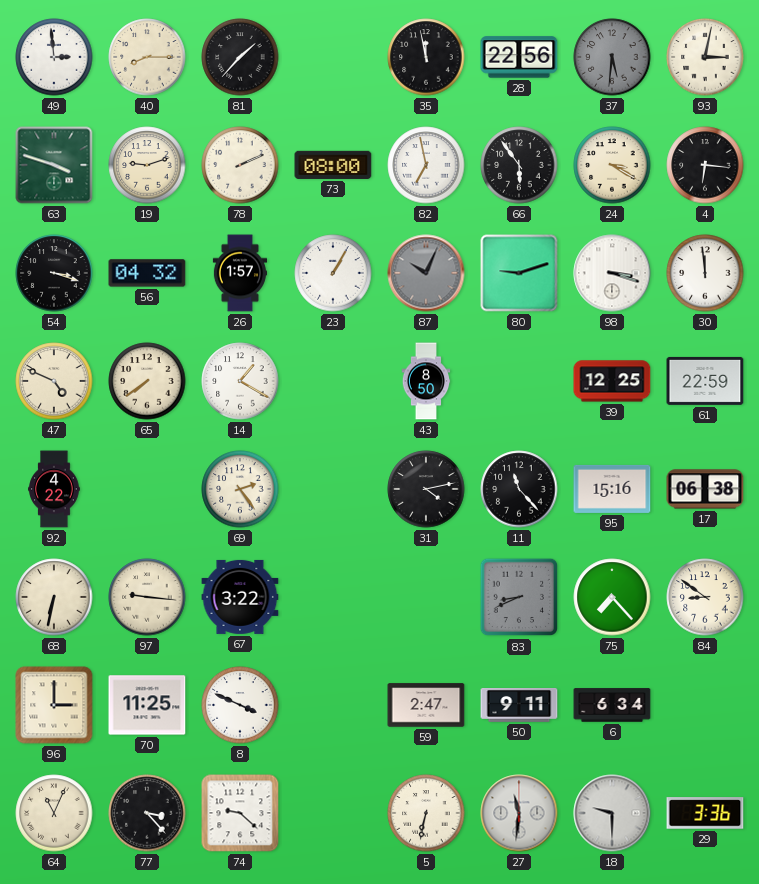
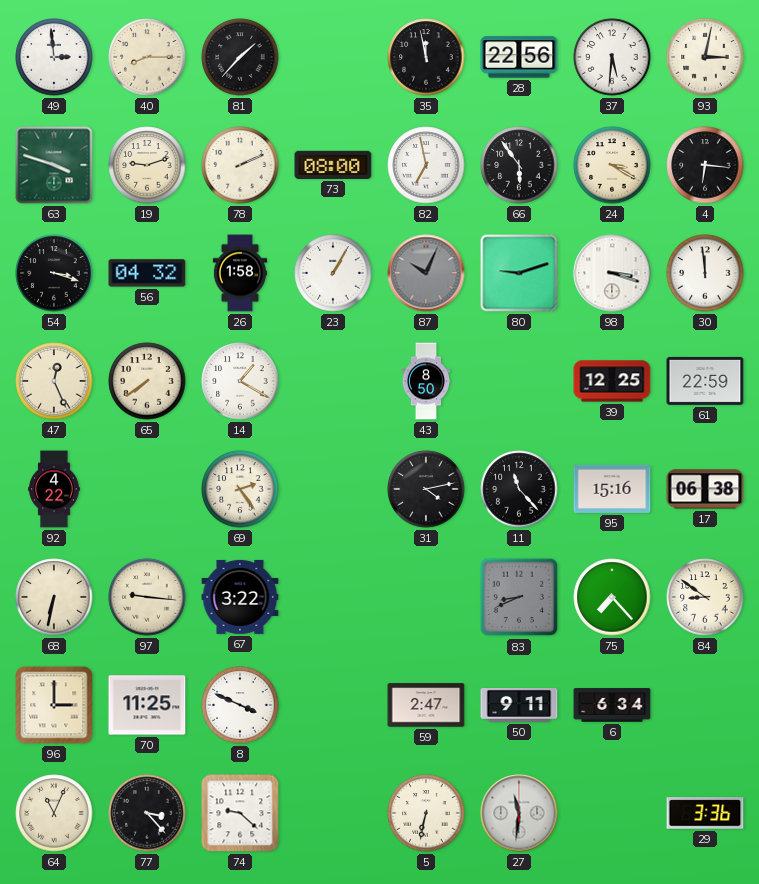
37 dial: grey -> white
26: 1:57 -> 1:58
47: 4:49 -> 12:26
18: 9:30 -> none
